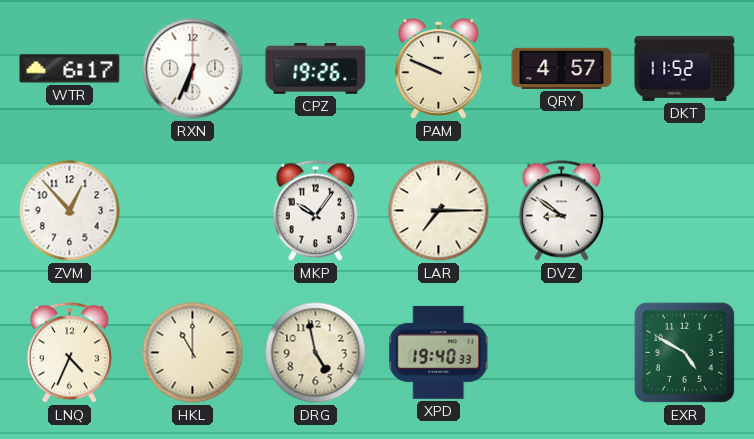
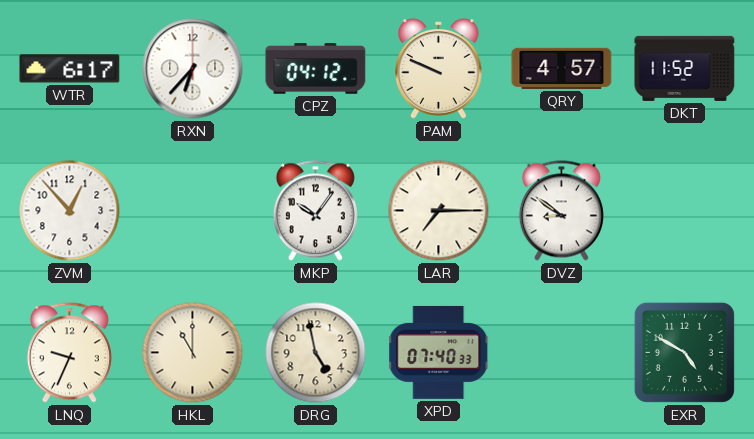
RXN: 6:34 -> 6:37
CPZ: 19:26 -> 04:12
LNQ: 4:34 -> 9:34
XPD: 19:40 -> 07:40
